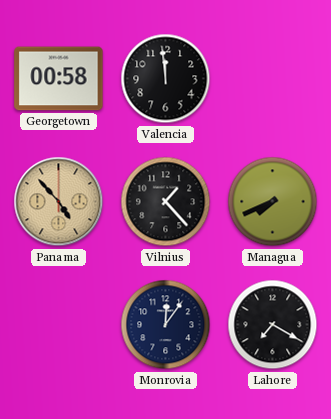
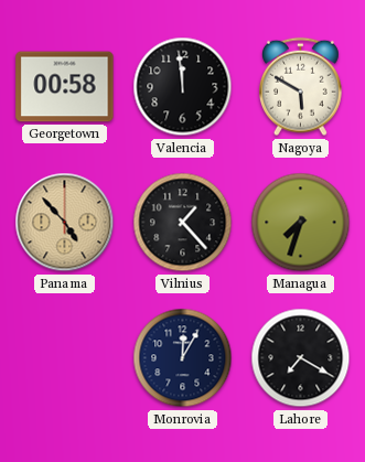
Nagoya: none -> 5:50
Managua: 7:41 -> 7:33
Monrovia: 12:06 -> 12:05
